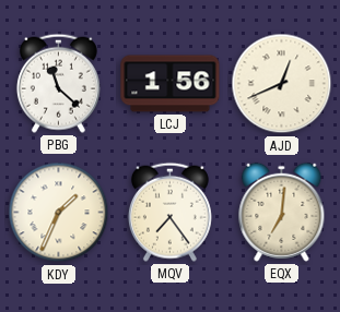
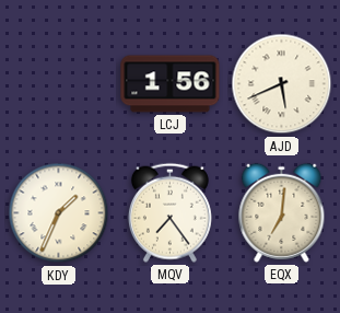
PBG: 11:22 -> none
AJD: 12:41 -> 5:41
